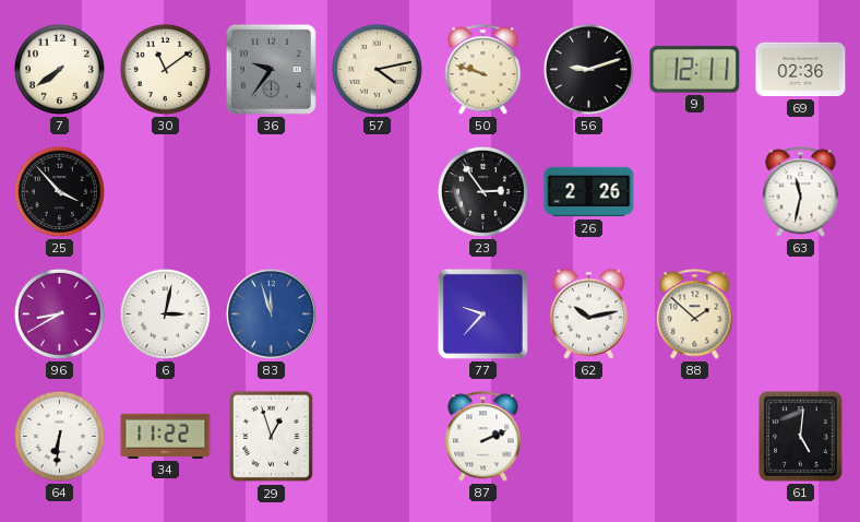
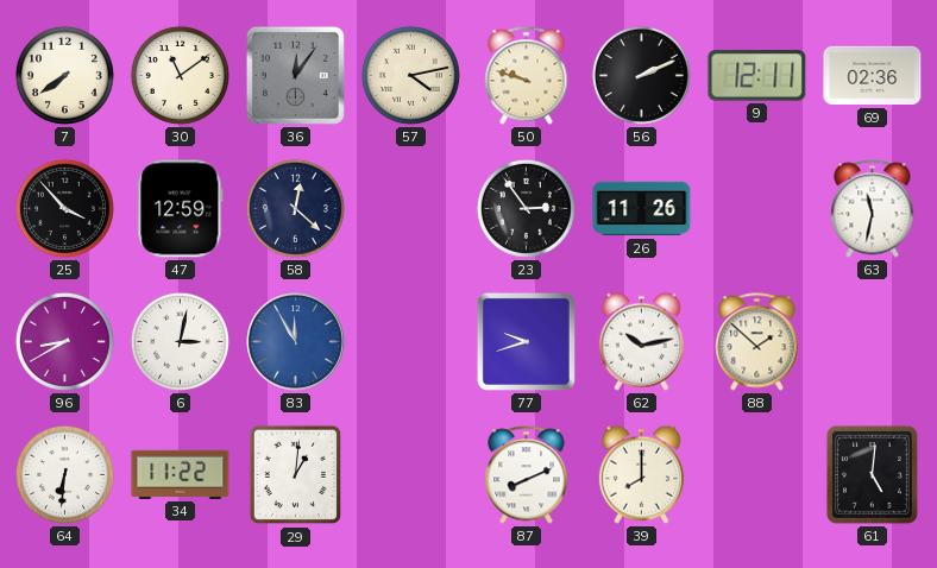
36: 9:36 -> 12:06
56: 9:12 -> 2:11
47: none -> 12:59
58: none -> 12:22
26: 2:26 -> 11:26
83: 11:57 -> 11:55
77: 9:37 -> 9:42
29: 12:57 -> 1:01
87: 2:11 -> 8:11
39: none -> 8:00
